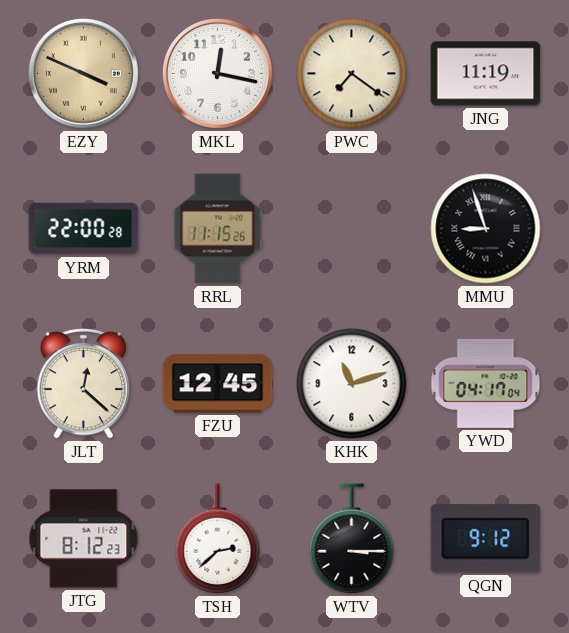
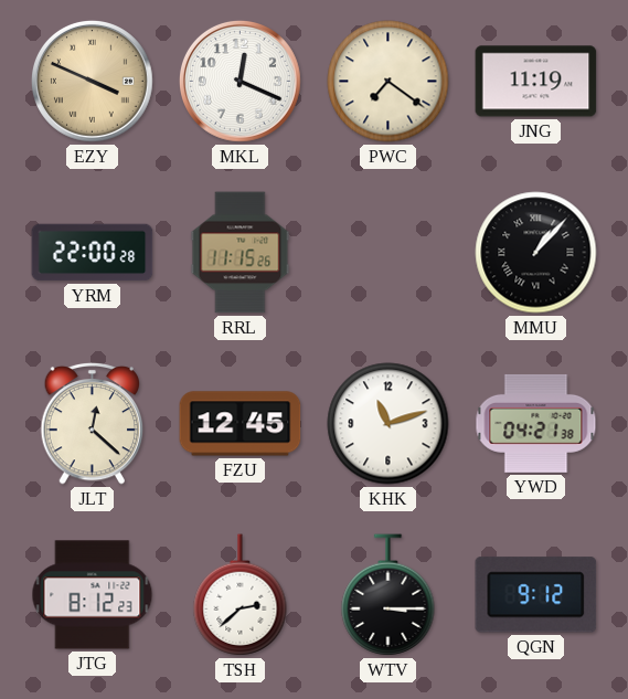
MKL: 12:17 -> 12:19
MMU: 8:57 -> 1:07
YWD: 04:17 -> 04:21
